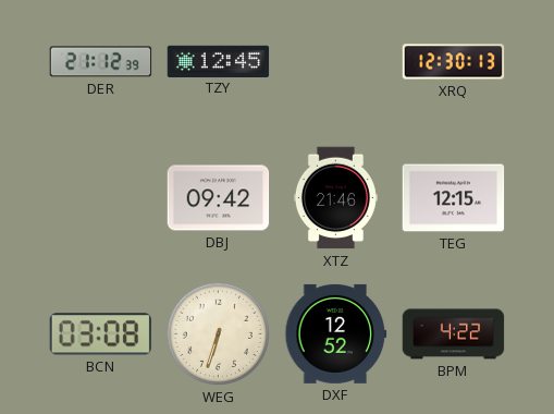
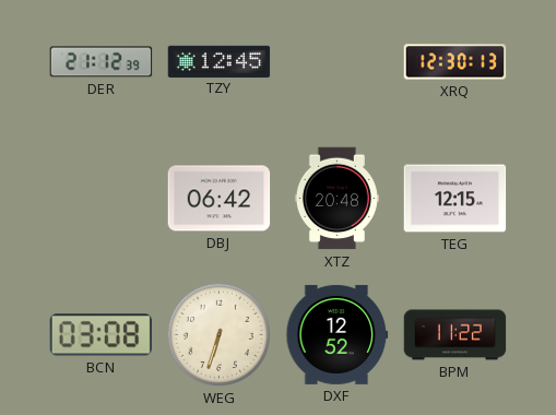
DBJ: 09:42 -> 06:42
XTZ: 21:46 -> 20:48
BPM: 4:22 -> 11:22
